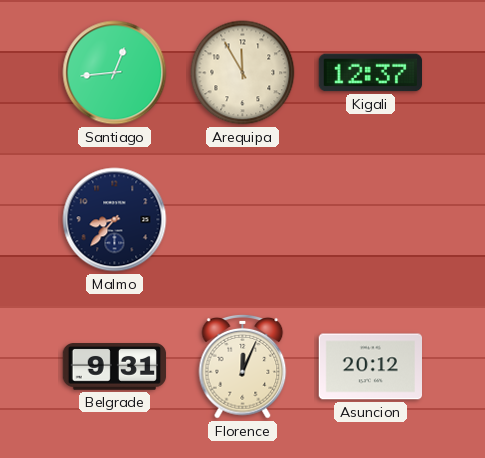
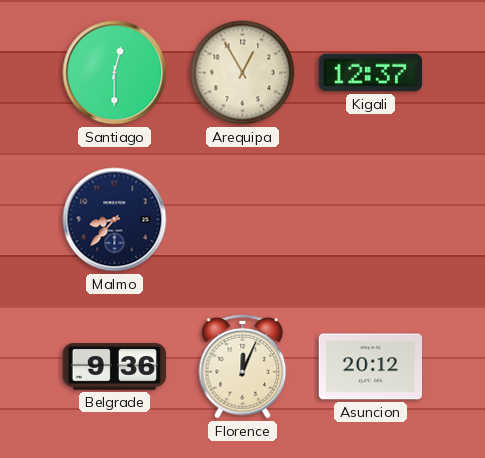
Santiago: 12:44 -> 12:30
Arequipa: 11:55 -> 12:55
Belgrade: 9:31 -> 9:36
